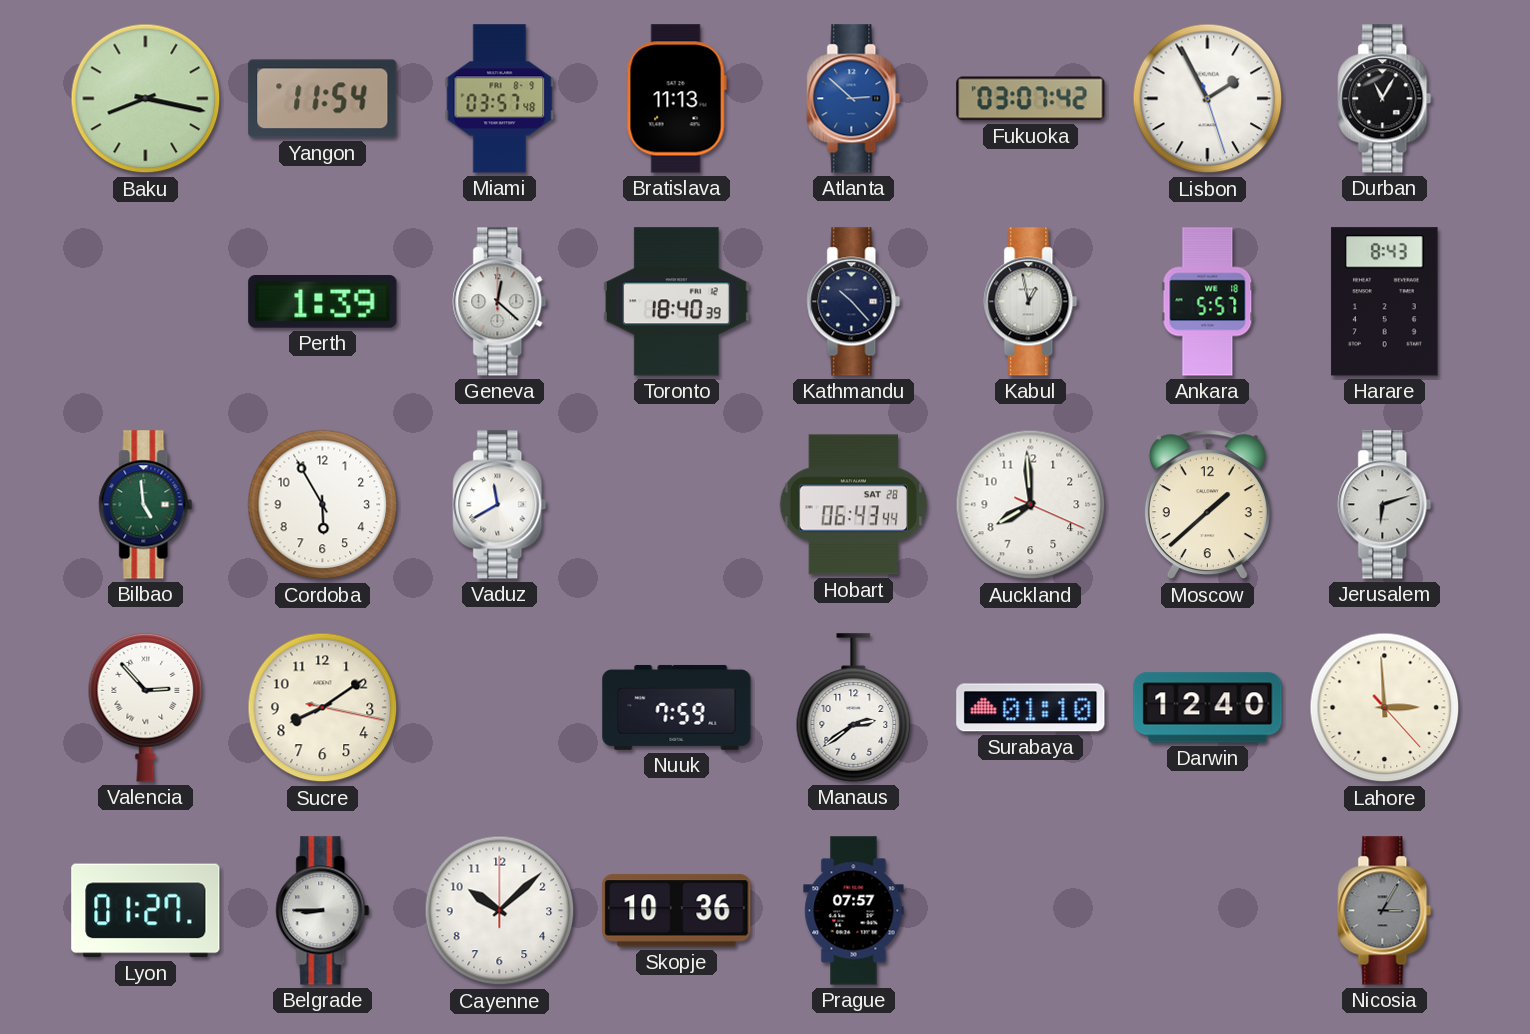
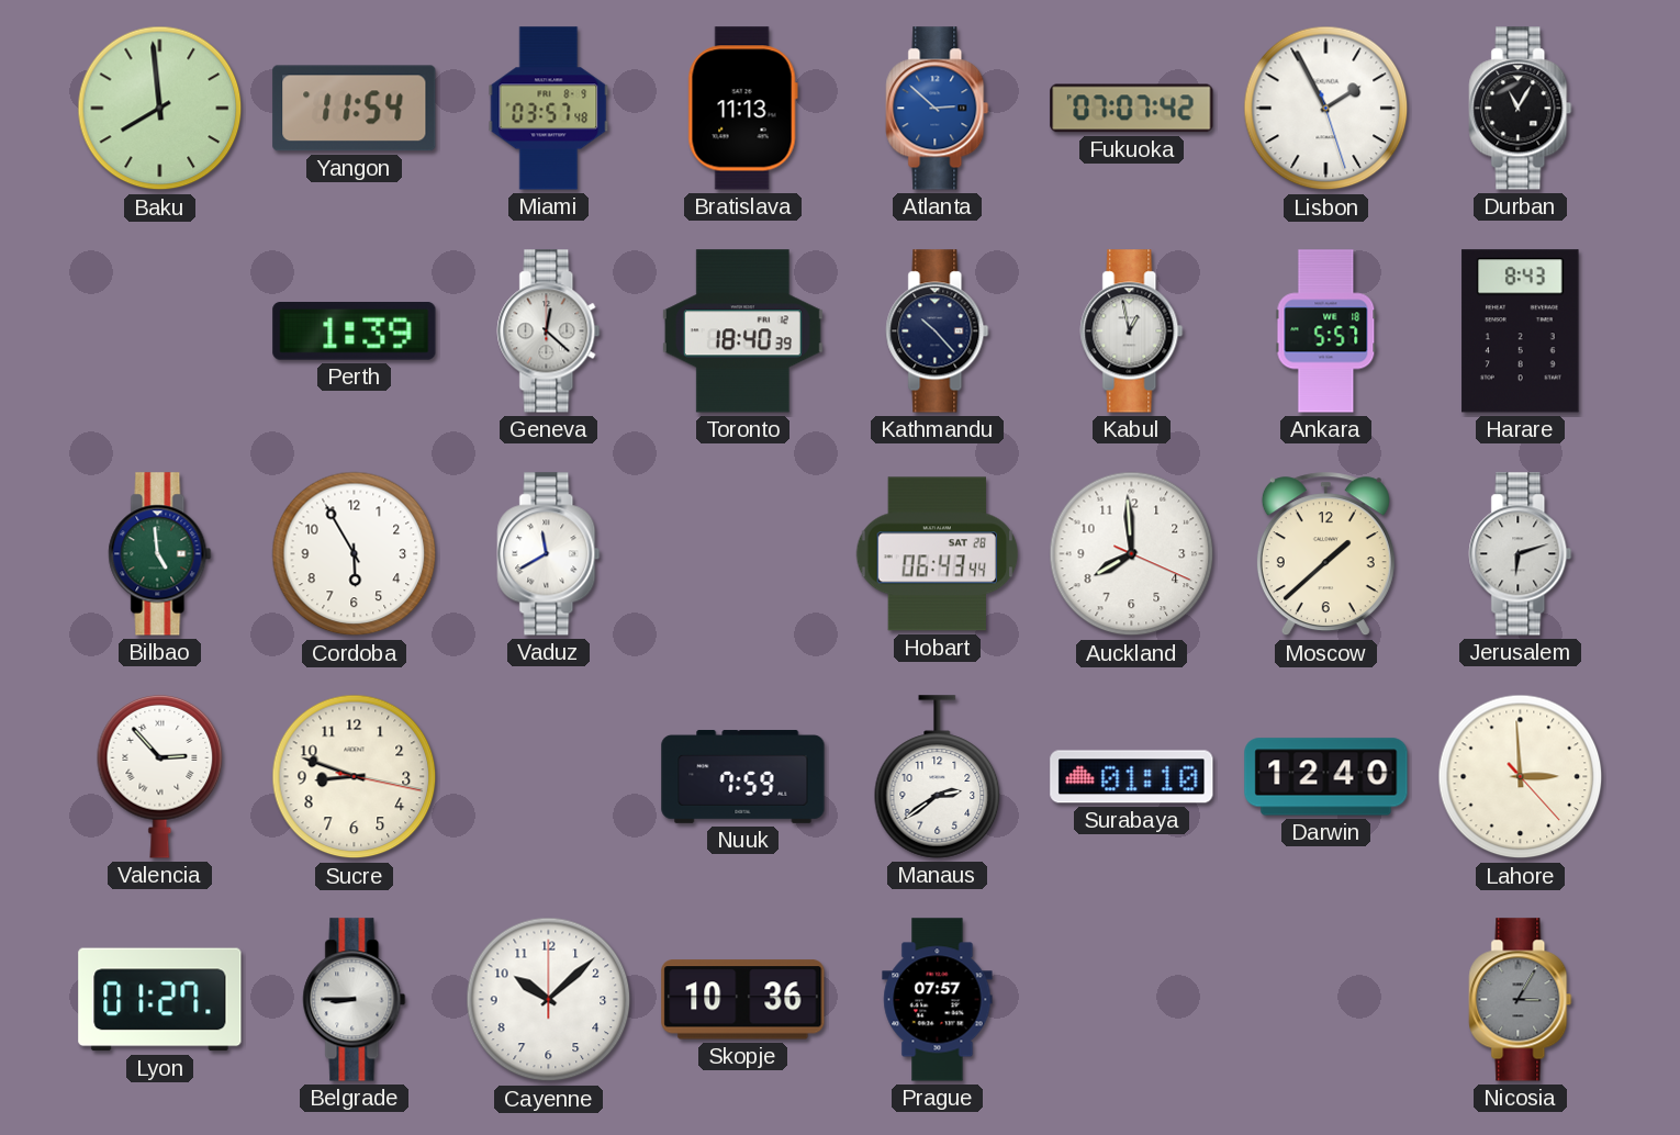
Baku: 8:17 -> 7:59
Fukuoka: 03:07 -> 07:07
Sucre: 8:09 -> 8:48
